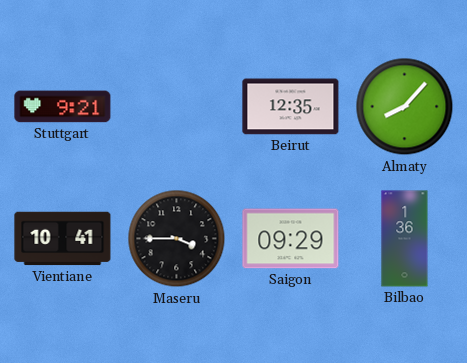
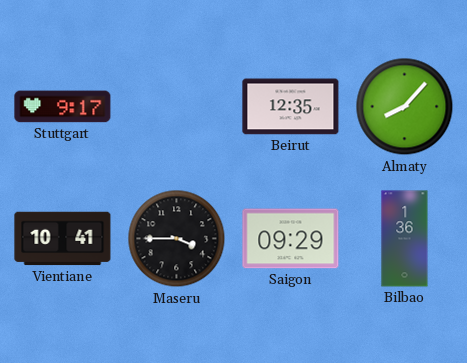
Stuttgart: 9:21 -> 9:17
